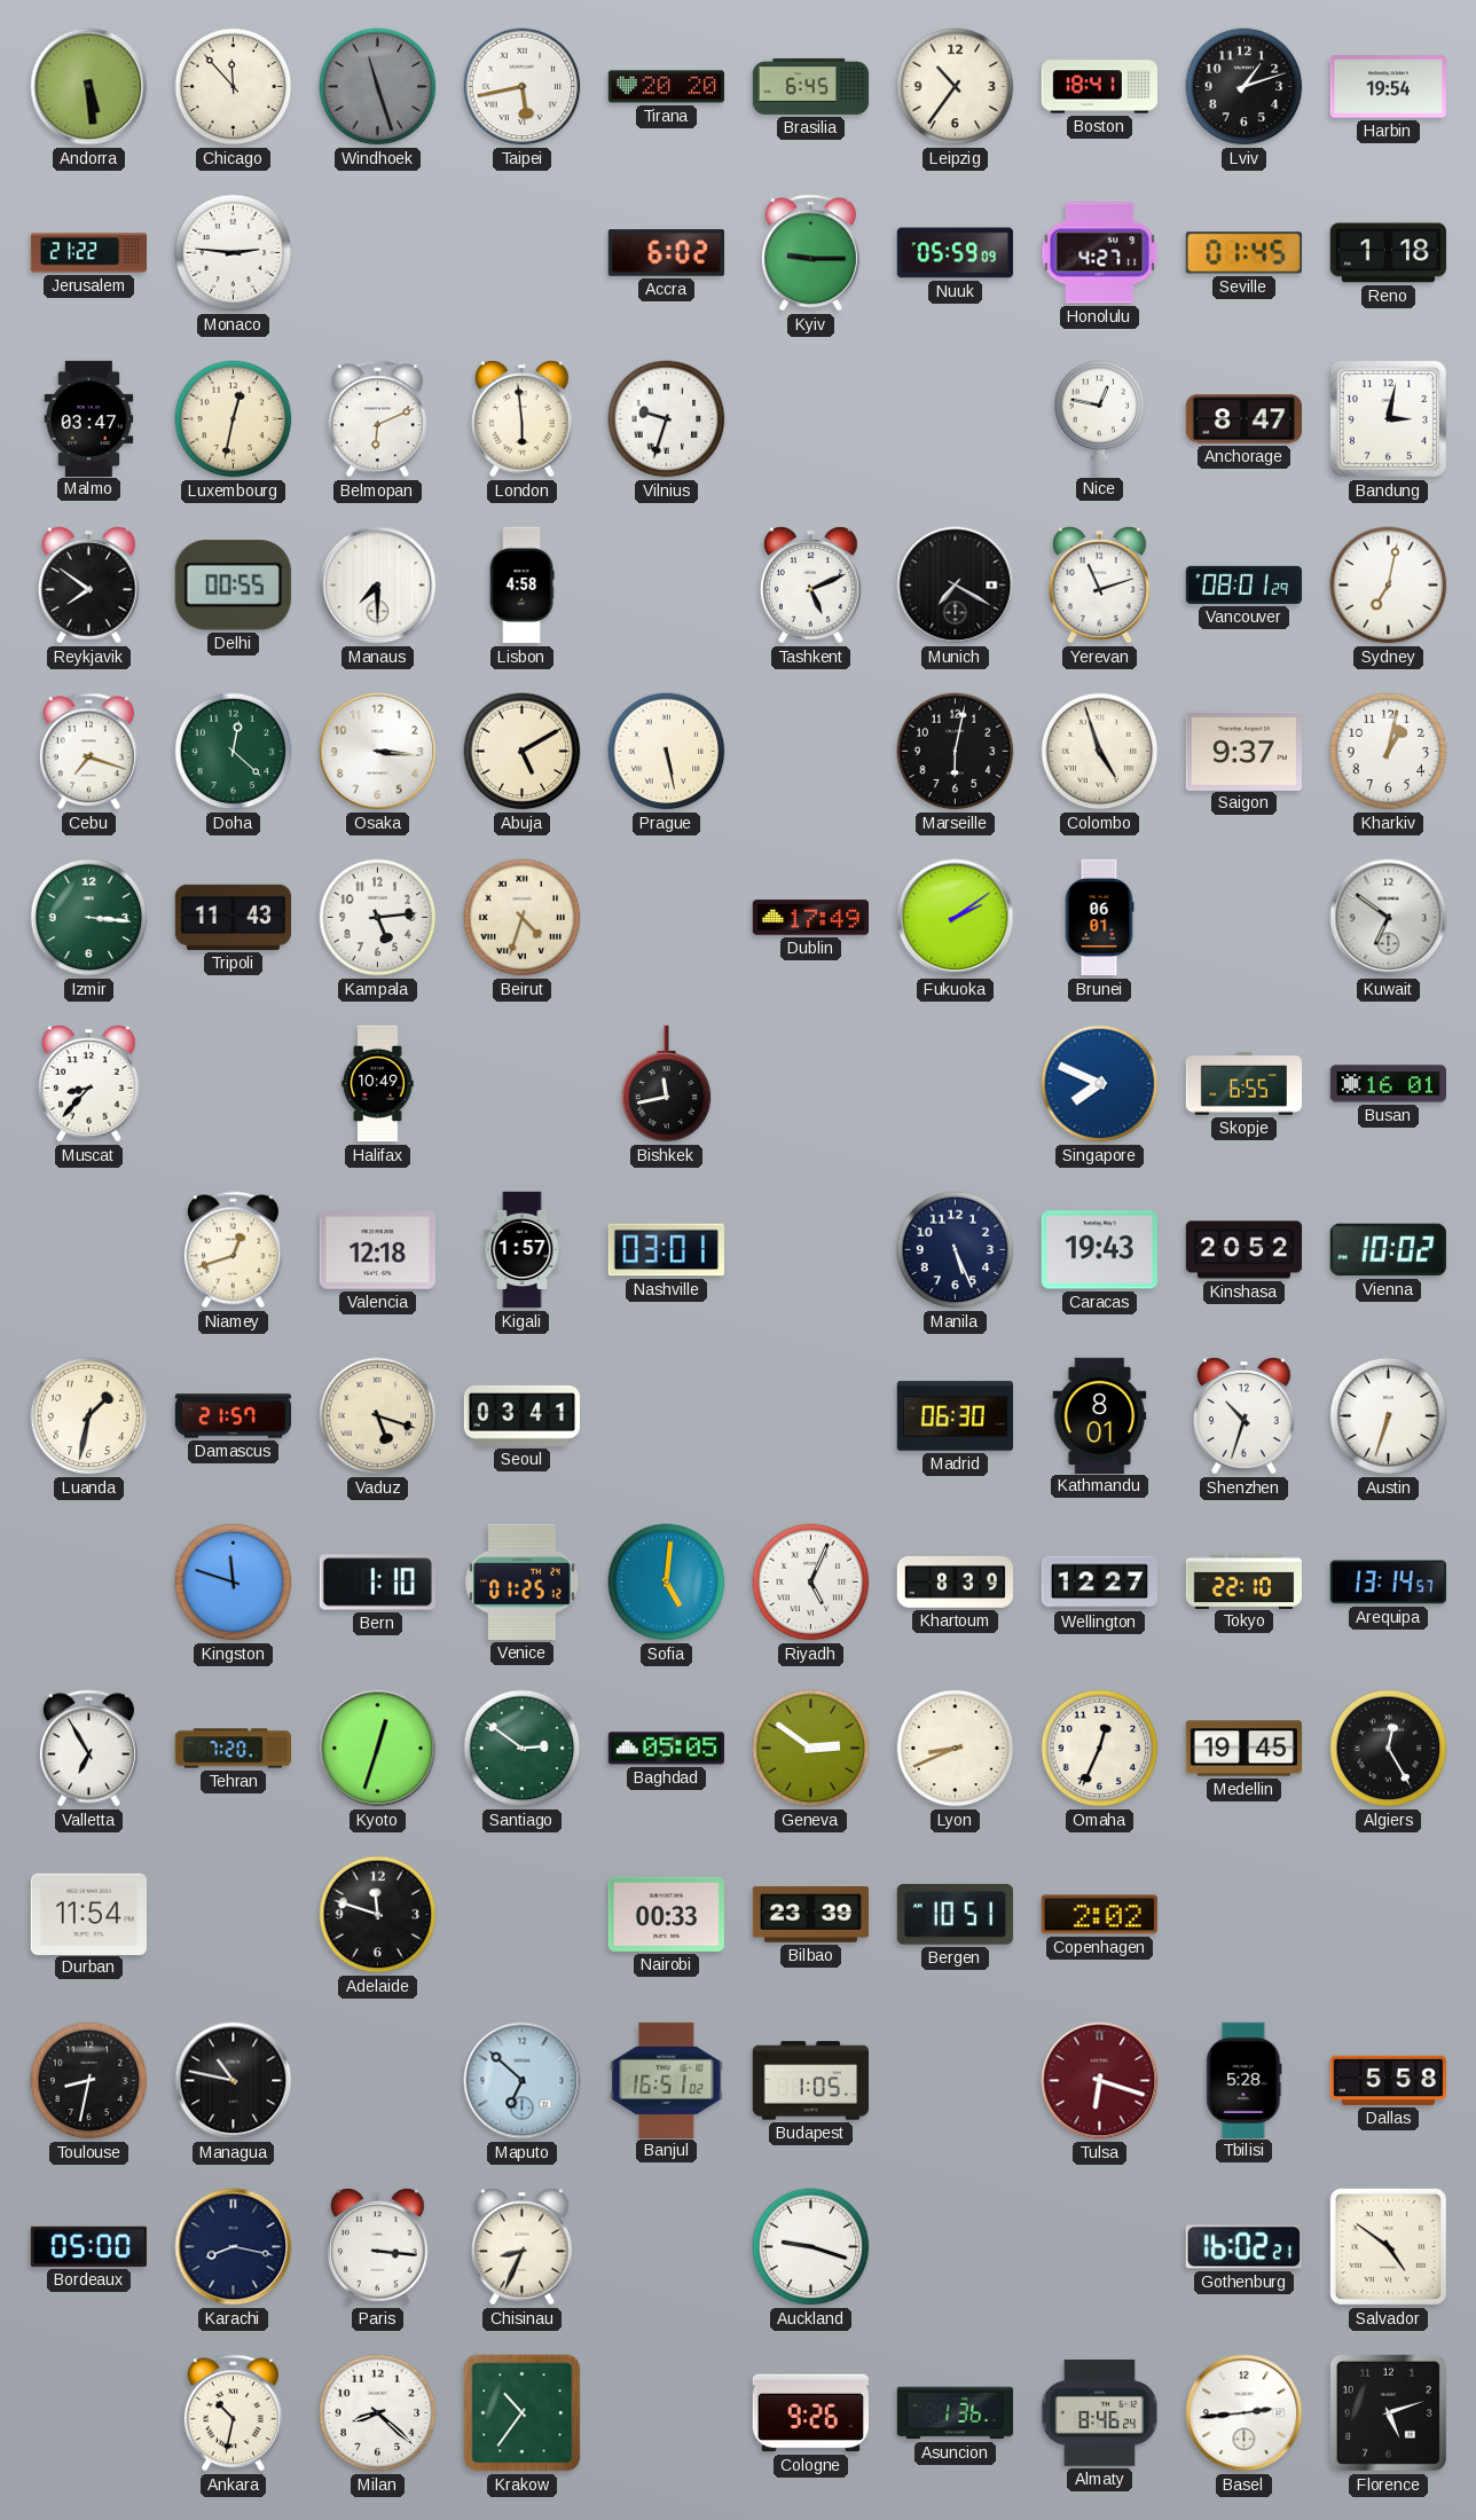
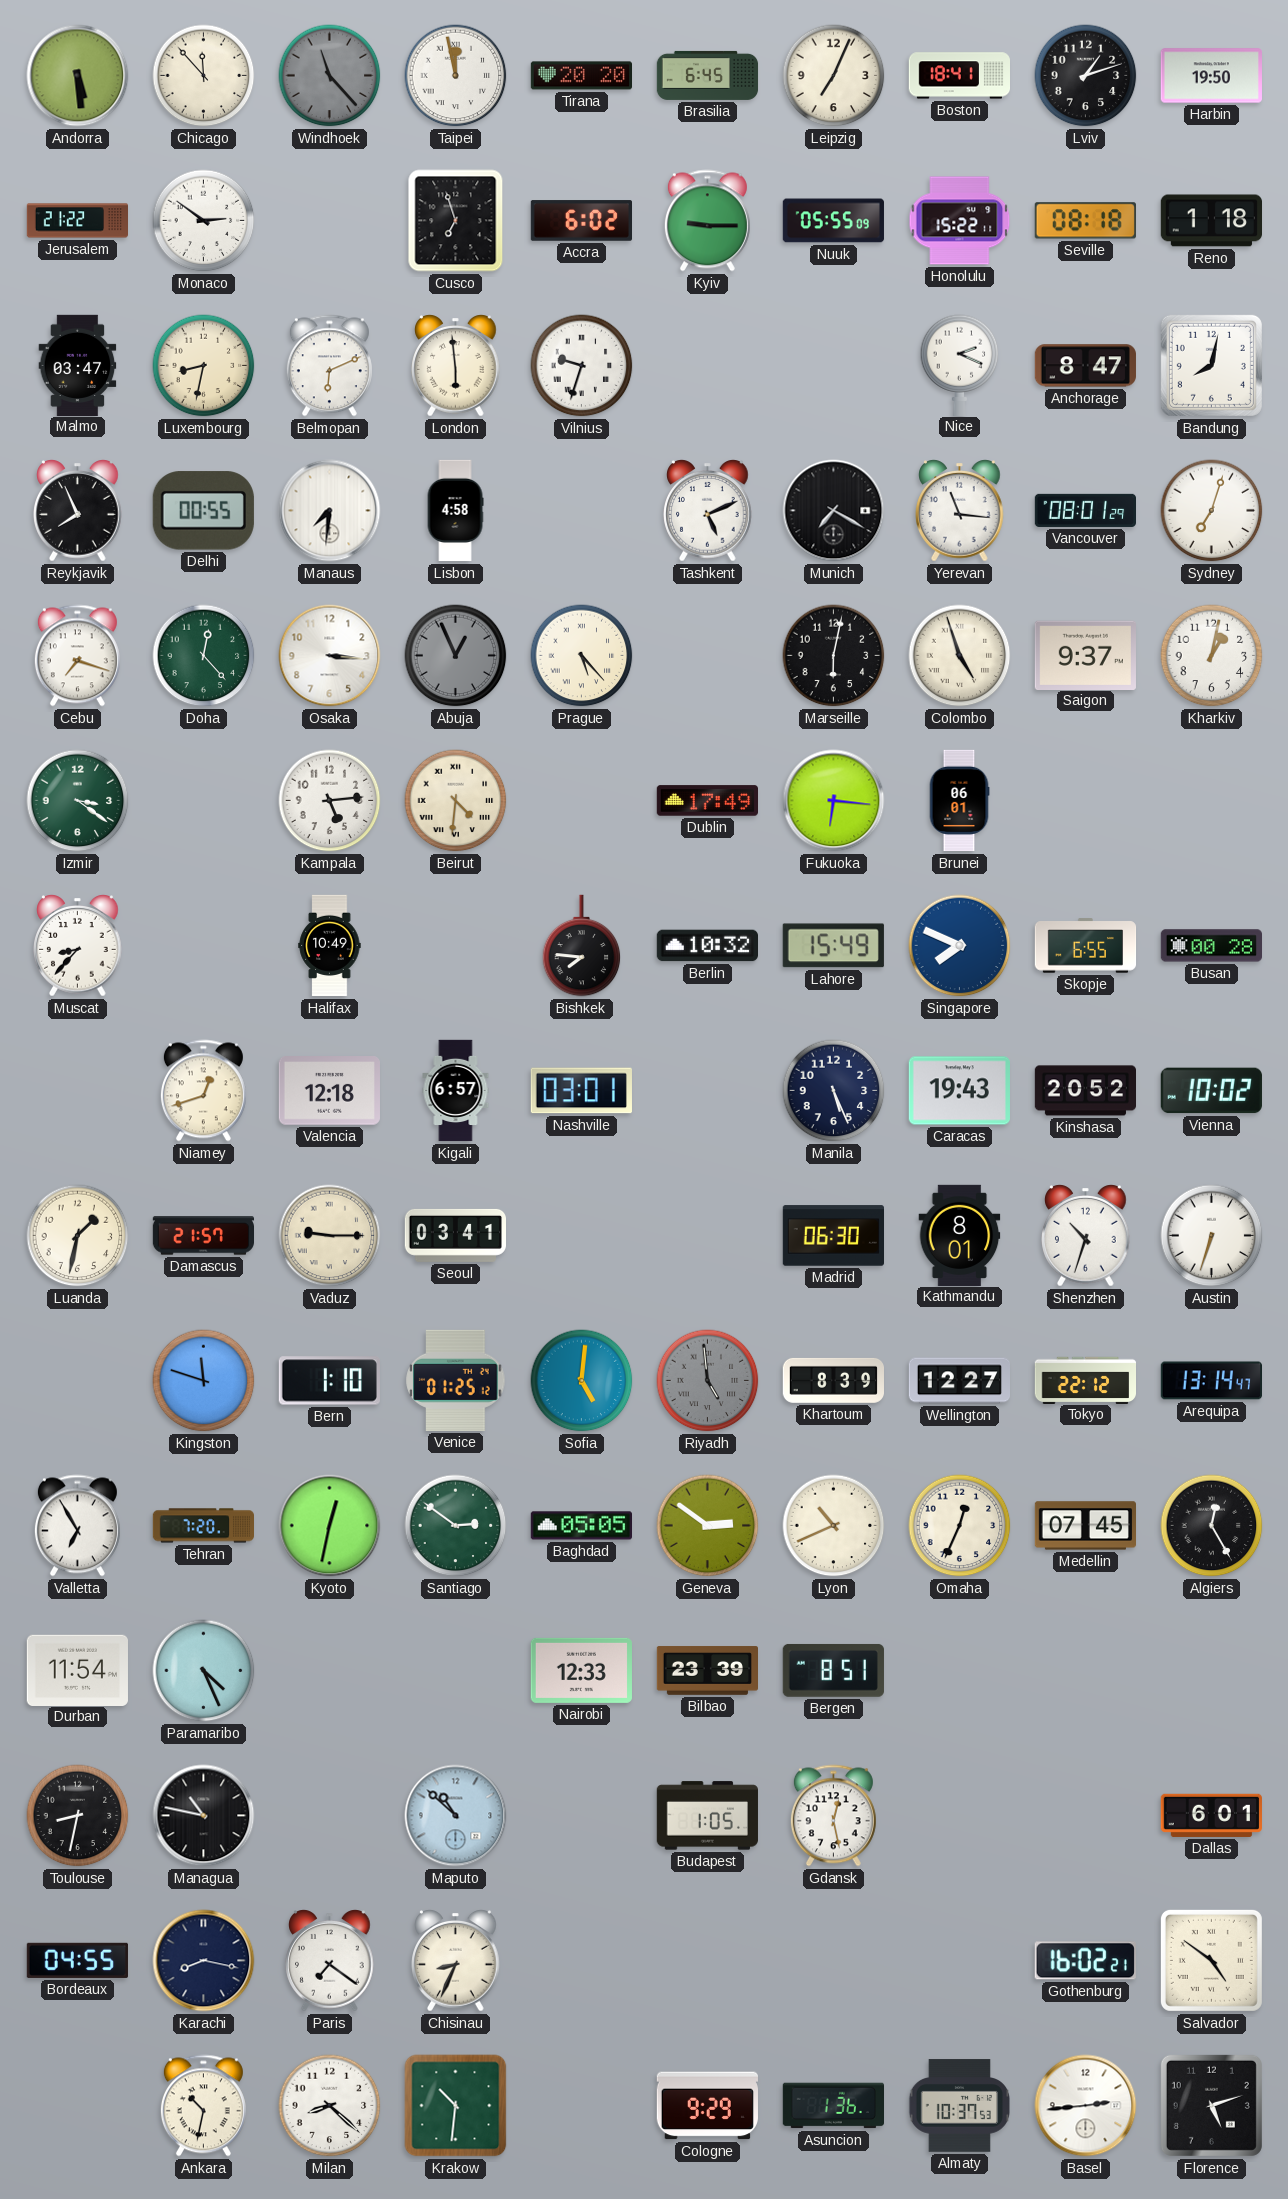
Windhoek: 11:27 -> 11:23
Taipei: 5:43 -> 11:58
Leipzig: 10:36 -> 7:04
Harbin: 19:54 -> 19:50
Monaco: 2:46 -> 2:51
Cusco: none -> 6:57
Nuuk: 05:59 -> 05:55
Honolulu: 4:27 -> 15:22
Seville: 01:45 -> 08:18
Luxembourg: 12:32 -> 8:32
Nice: 12:47 -> 2:19
Bandung: 3:02 -> 8:02
Reykjavik: 7:51 -> 7:56
Manaus: 7:30 -> 7:31
Yerevan: 11:12 -> 11:16
Sydney: 7:02 -> 7:03
Doha: 12:22 -> 12:23
Abuja: 5:10 -> 12:56
Abuja dial: cream -> grey
Prague: 5:28 -> 5:23
Izmir: 3:16 -> 3:21
Tripoli: 11:43 -> none
Beirut: 4:33 -> 4:31
Fukuoka: 2:09 -> 6:16
Kuwait: 6:51 -> none
Bishkek: 11:43 -> 7:46
Berlin: none -> 10:32
Lahore: none -> 15:49
Busan: 16:01 -> 00:28
Kigali: 1:57 -> 6:57
Vaduz: 5:18 -> 9:15
Riyadh: 5:04 -> 4:59
Riyadh dial: white -> grey
Tokyo: 22:10 -> 22:12
Arequipa: 13:14:57 -> 13:14:47
Kyoto: 12:33 -> 12:32
Lyon: 8:41 -> 10:41
Medellin: 19:45 -> 07:45
Paramaribo: none -> 4:26
Adelaide: 11:48 -> none
Nairobi: 00:33 -> 12:33
Bergen: 10:51 -> 8:51
Copenhagen: 2:02 -> none
Maputo: 6:52 -> 10:52
Banjul: 16:51 -> none
Gdansk: none -> 12:28
Tulsa: 6:18 -> none
Tbilisi: 5:28 -> none
Dallas: 5:58 -> 6:01
Bordeaux: 05:00 -> 04:55
Paris: 3:16 -> 7:21
Auckland: 9:18 -> none
Krakow: 10:36 -> 10:31
Cologne: 9:26 -> 9:29
Almaty: 8:46 -> 10:37
